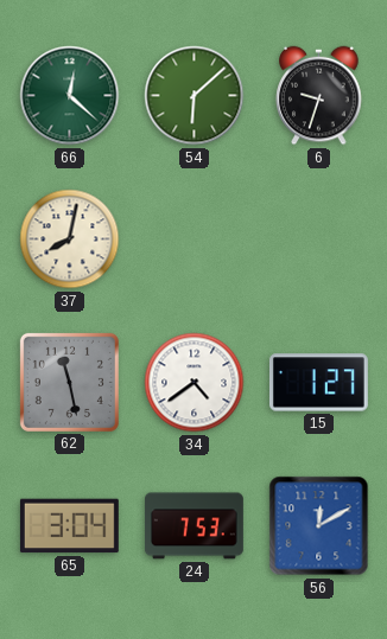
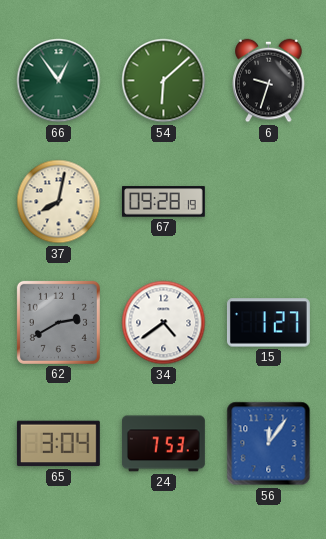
66: 12:22 -> 12:54
67: none -> 09:28
62: 11:28 -> 2:40
56: 12:10 -> 12:06
